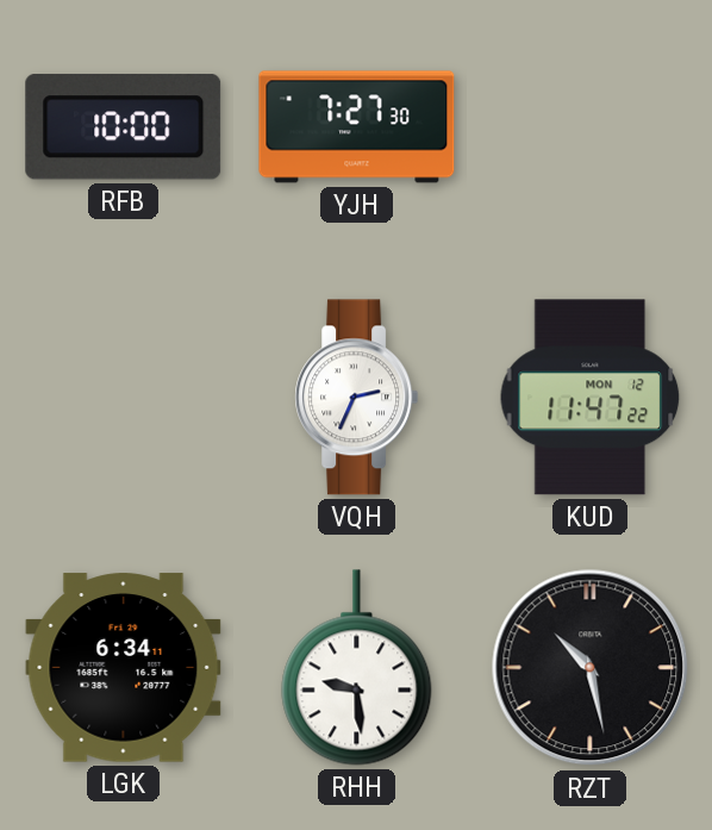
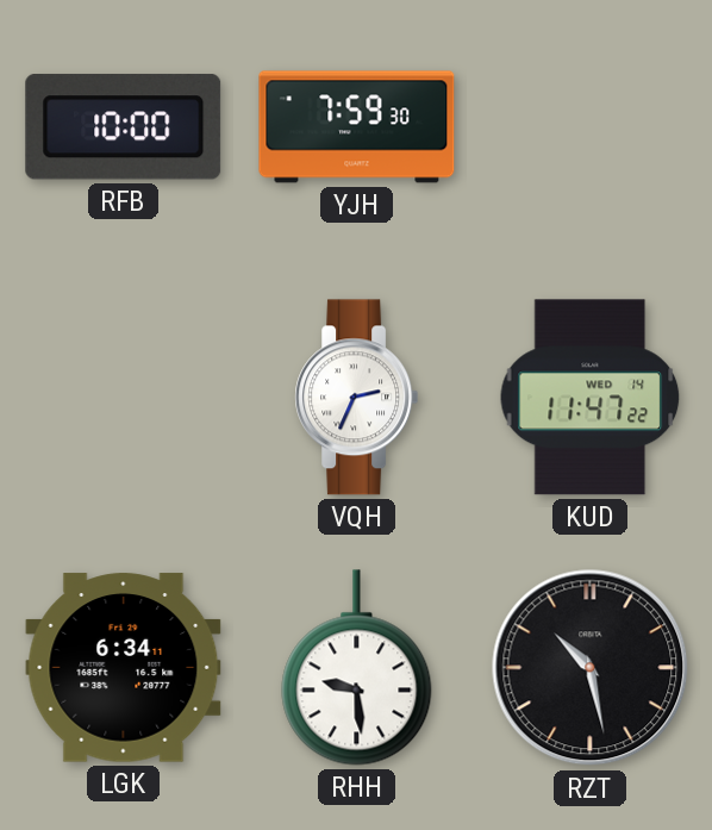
YJH: 7:27 -> 7:59
KUD date: MON 12 -> WED 14
